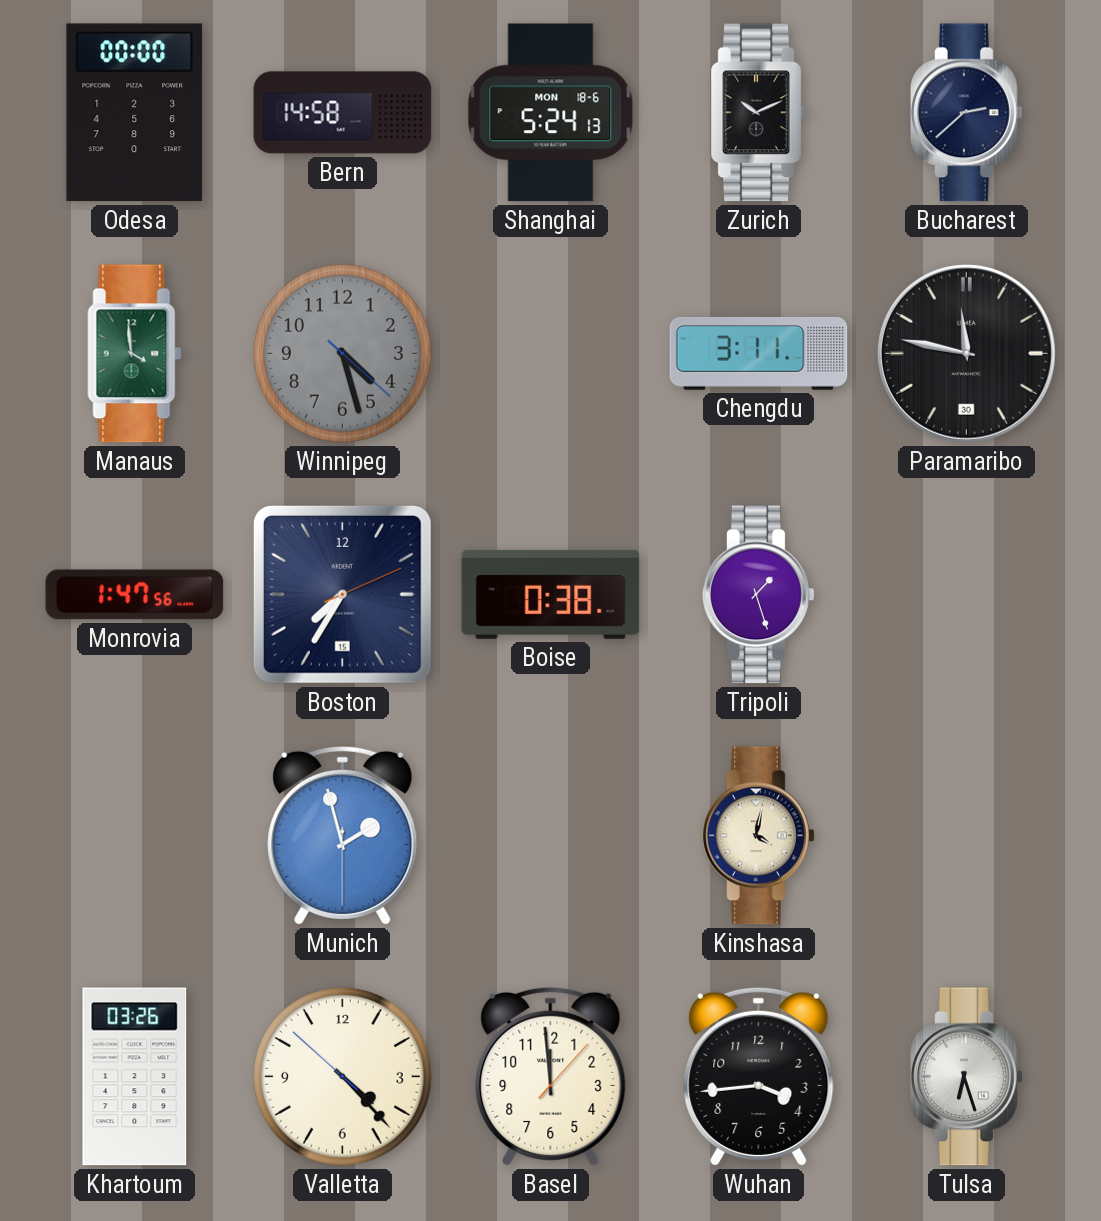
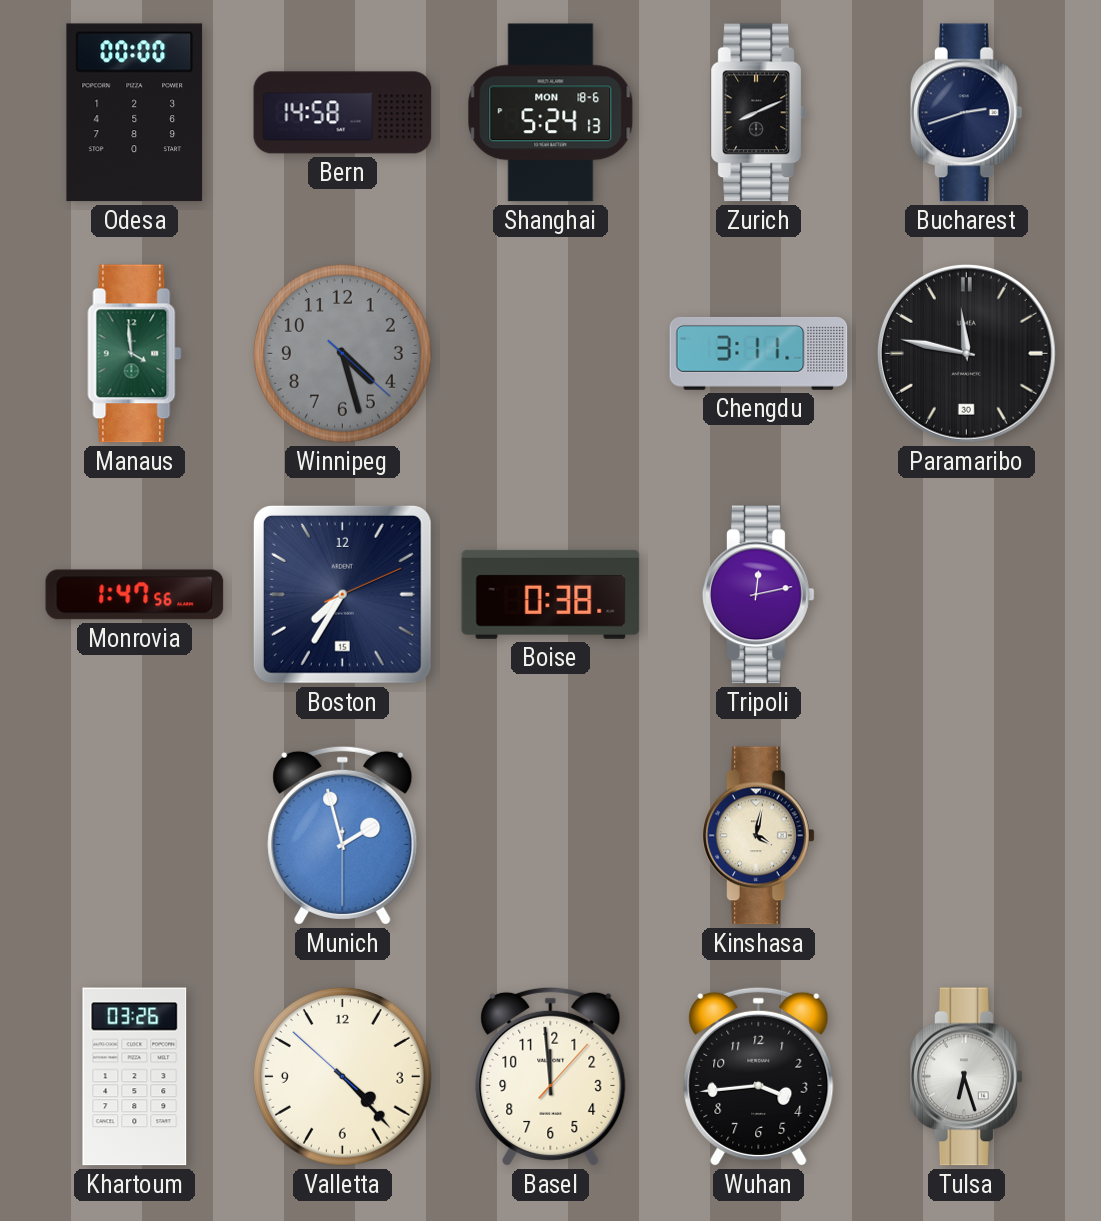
Zurich: 10:11 -> 8:11
Bucharest: 2:38 -> 2:42
Tripoli: 1:27 -> 12:13
